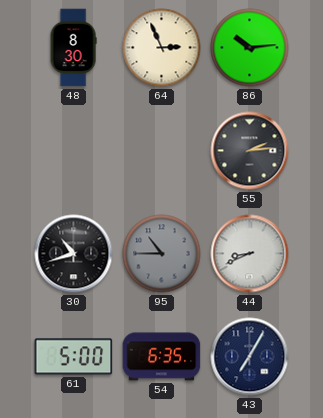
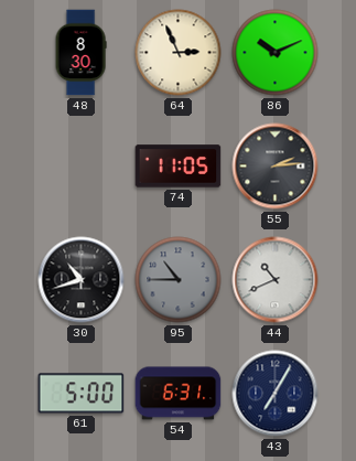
86: 10:14 -> 10:11
74: none -> 11:05
44: 8:41 -> 10:41
54: 6:35 -> 6:31
